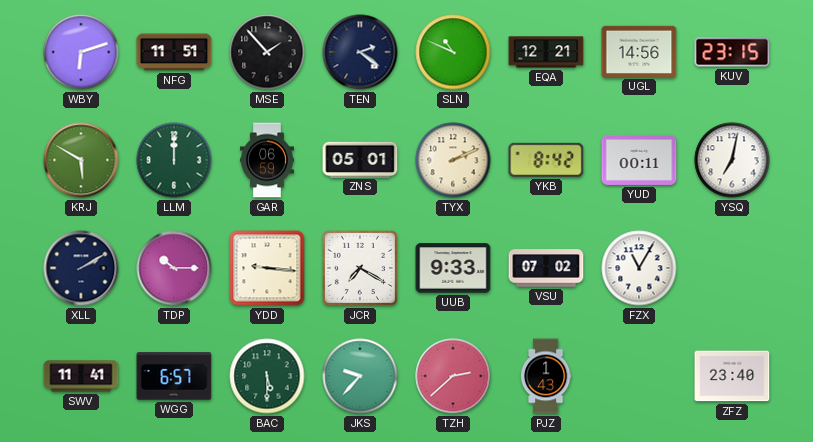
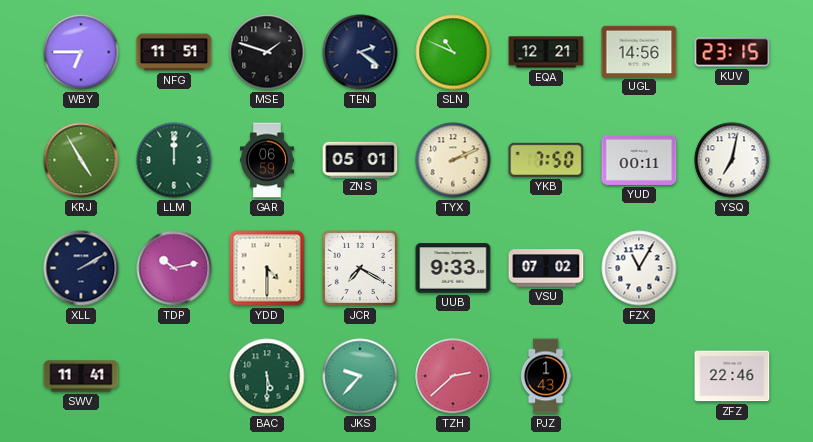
WBY: 6:12 -> 6:45
MSE: 1:53 -> 1:48
KRJ: 5:50 -> 4:55
YKB: 8:42 -> 7:50
TDP: 10:15 -> 10:13
YDD: 9:16 -> 4:30
WGG: 6:57 -> none
ZFZ: 23:40 -> 22:46
